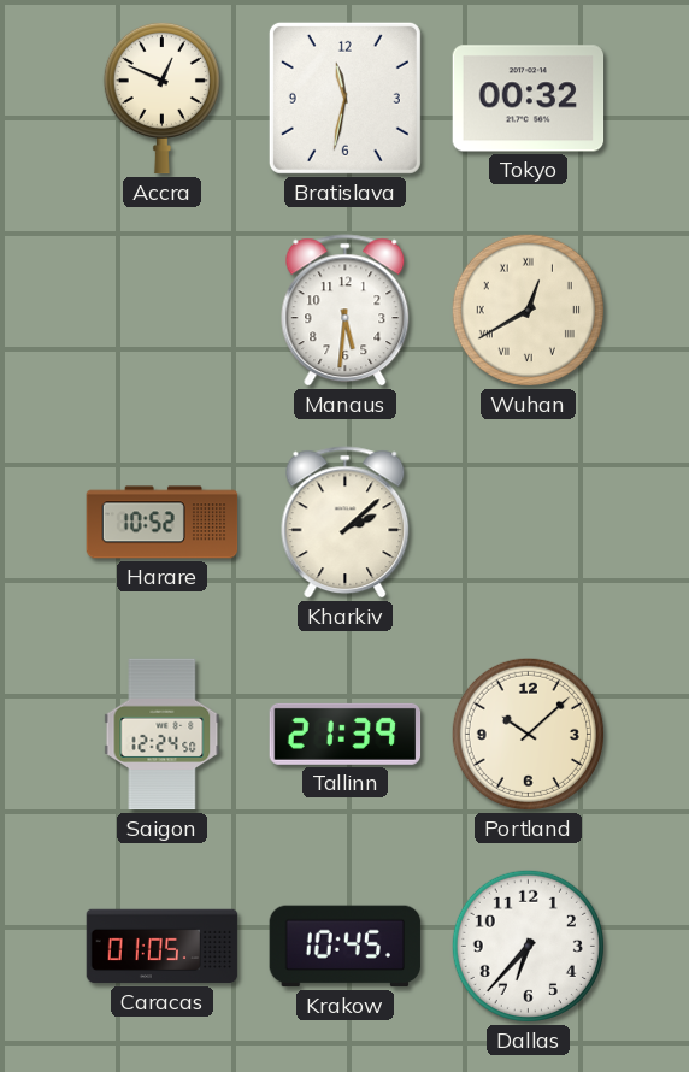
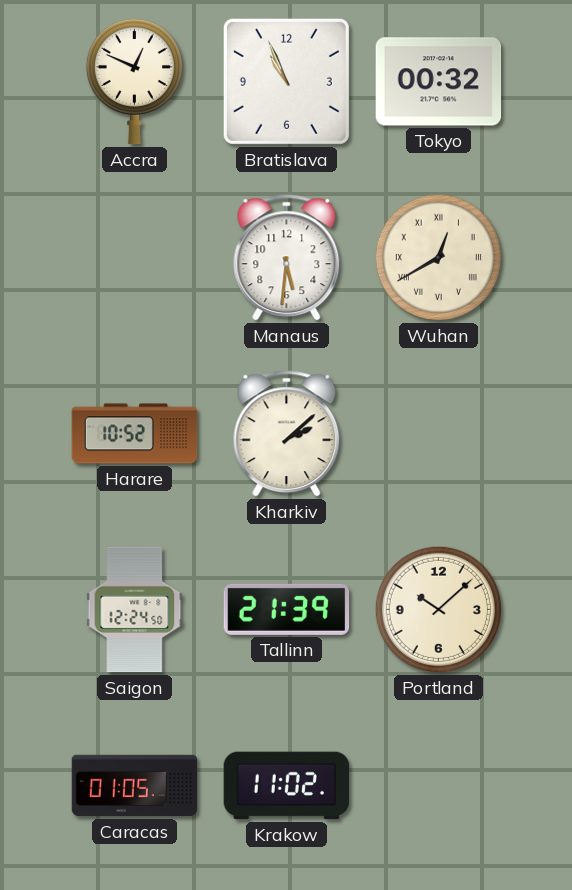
Bratislava: 11:32 -> 10:56
Krakow: 10:45 -> 11:02
Dallas: 6:37 -> none
